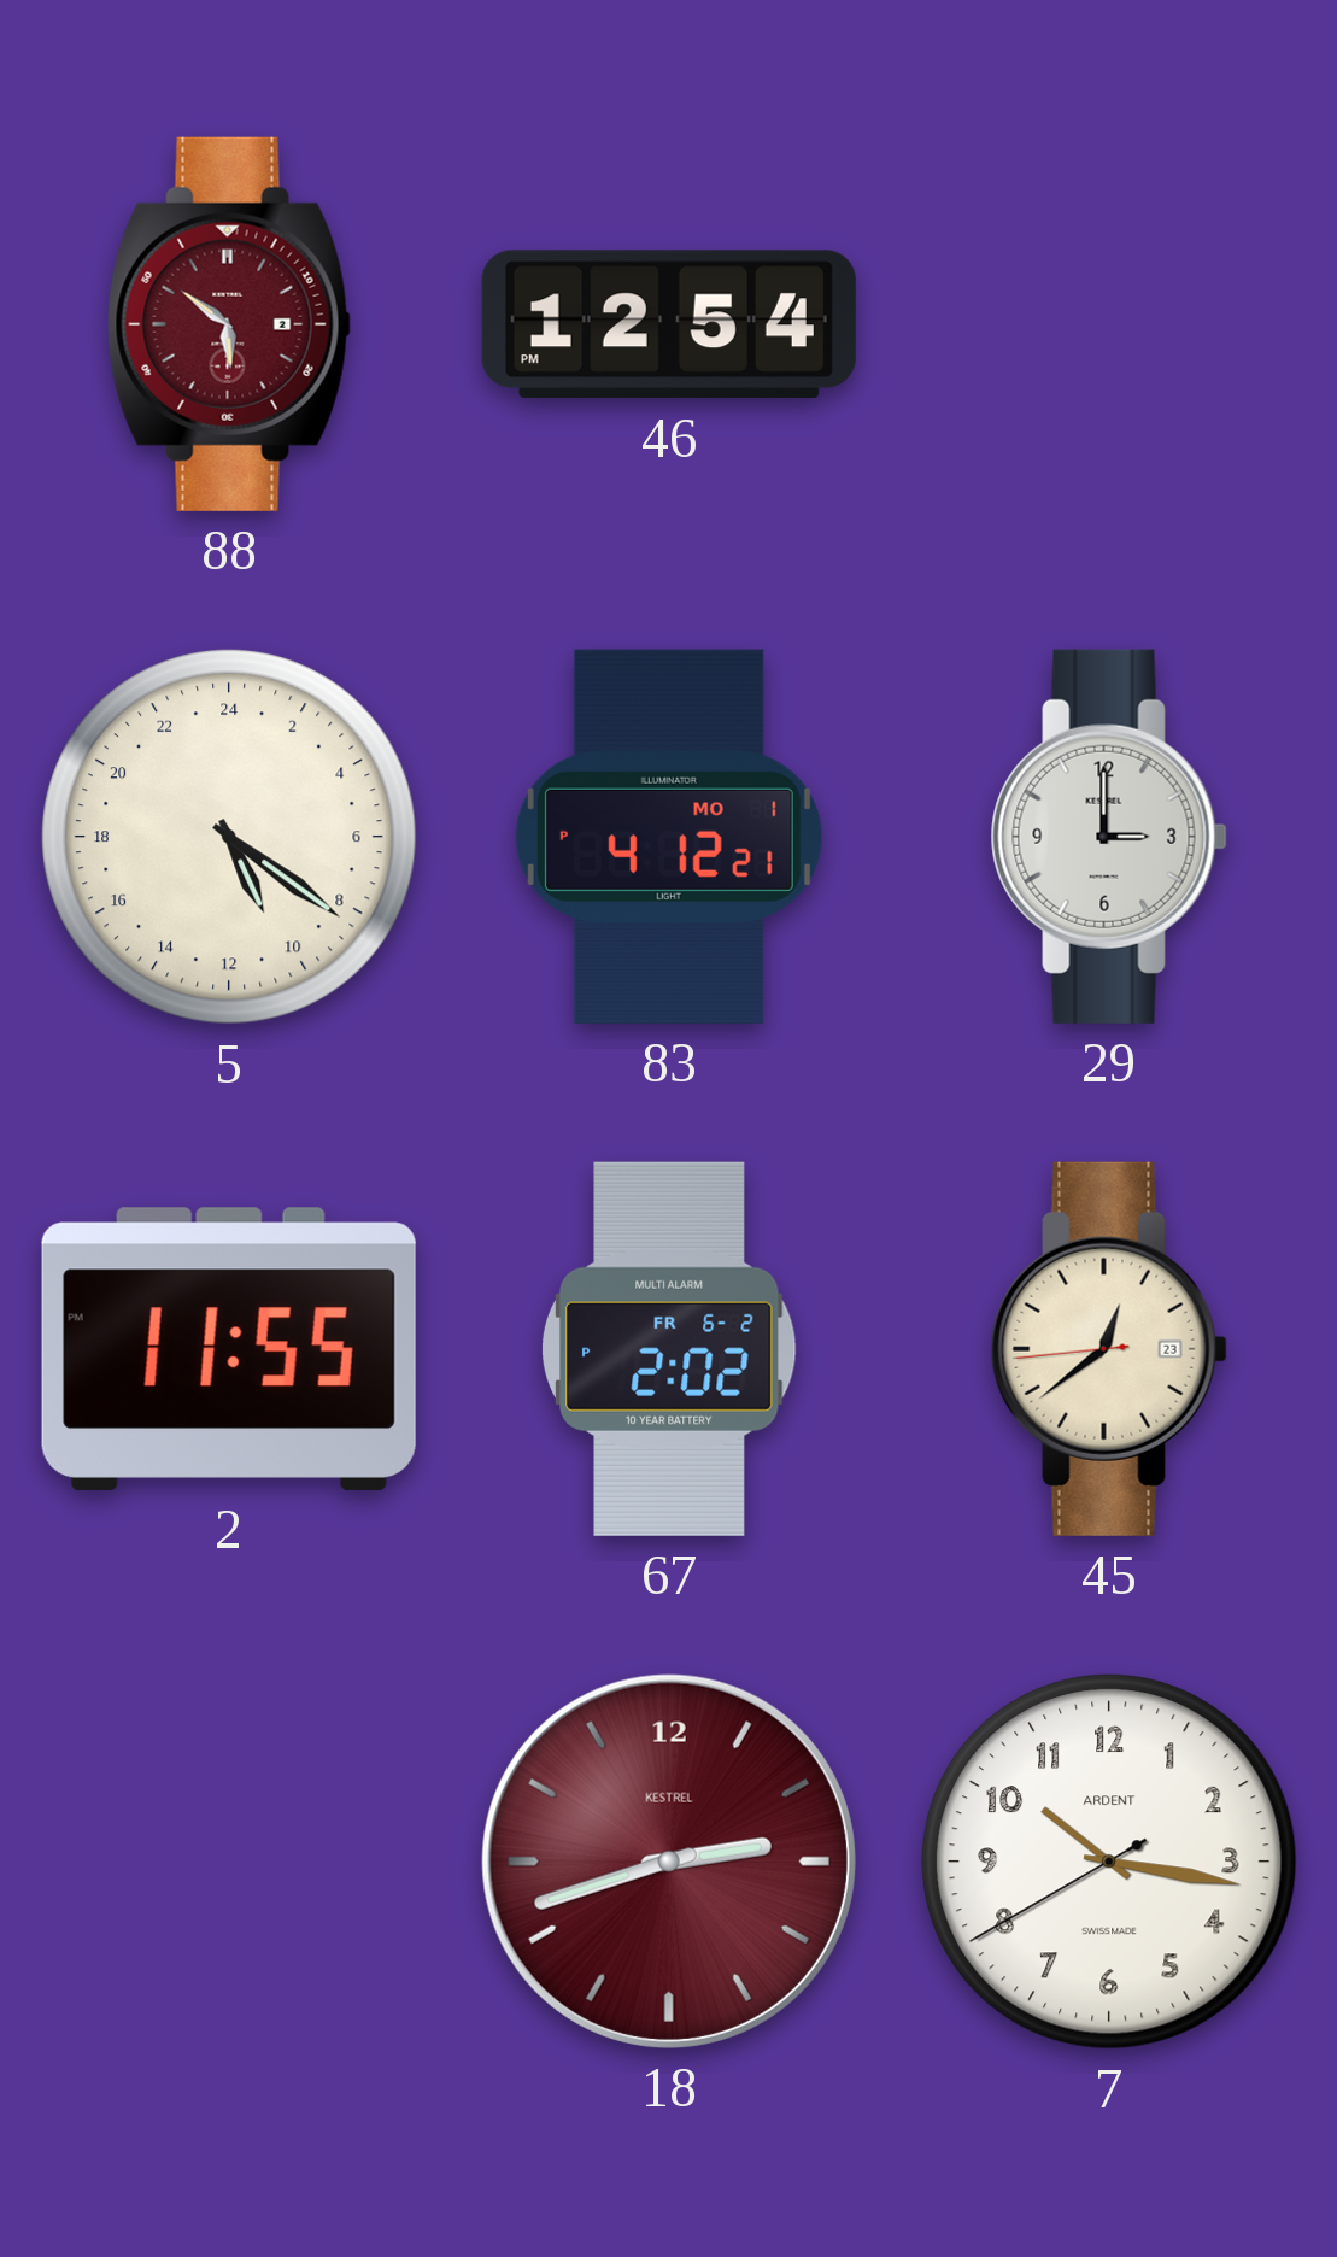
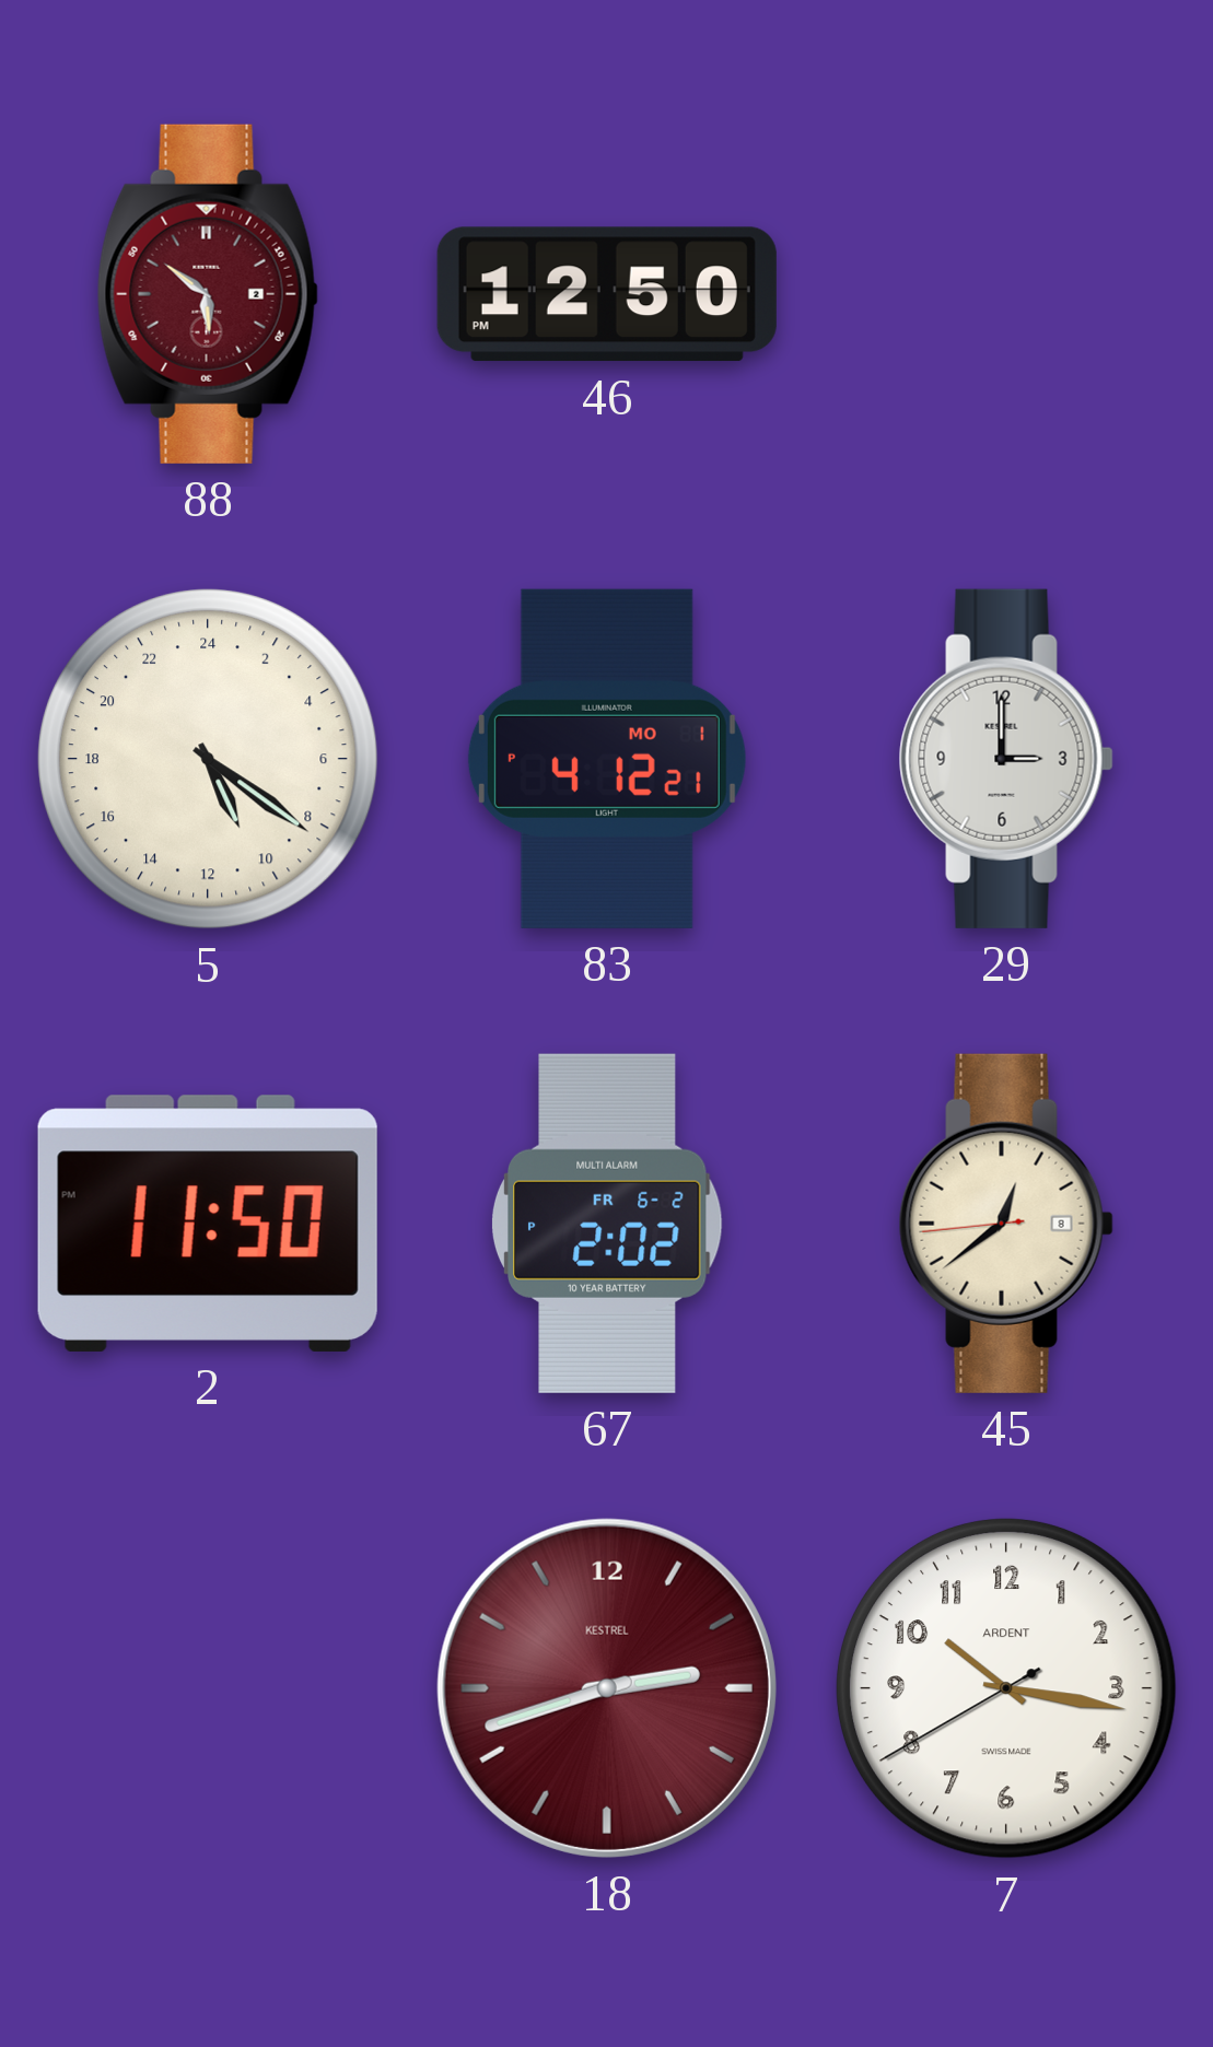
46: 12:54 -> 12:50
2: 11:55 -> 11:50
45 date: 23 -> 8
